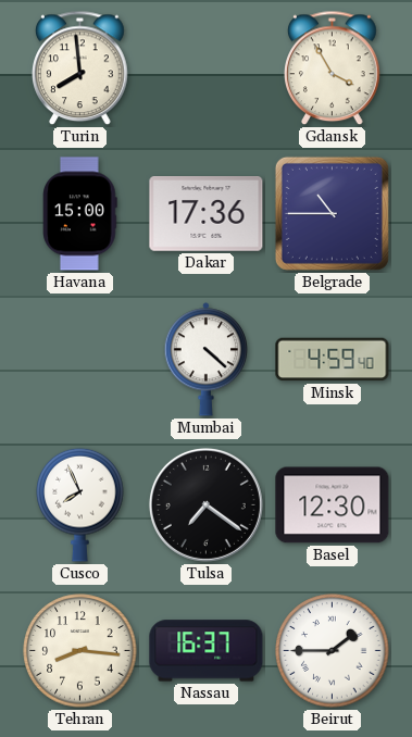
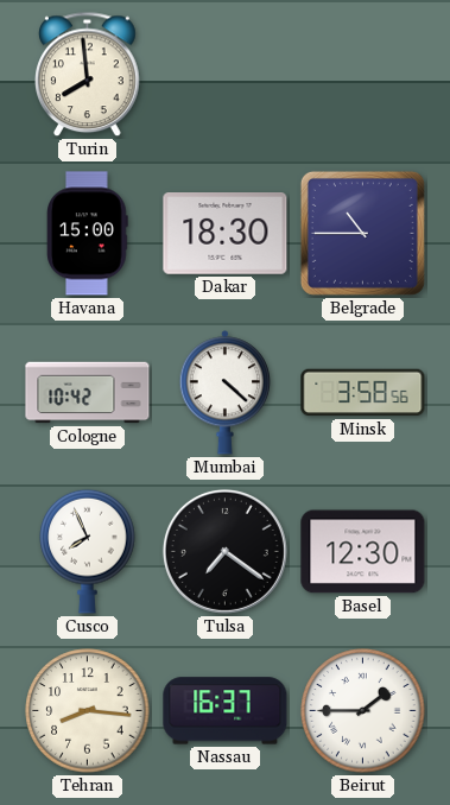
Gdansk: 3:55 -> none
Dakar: 17:36 -> 18:30
Cologne: none -> 10:42
Minsk: 4:59 -> 3:58
